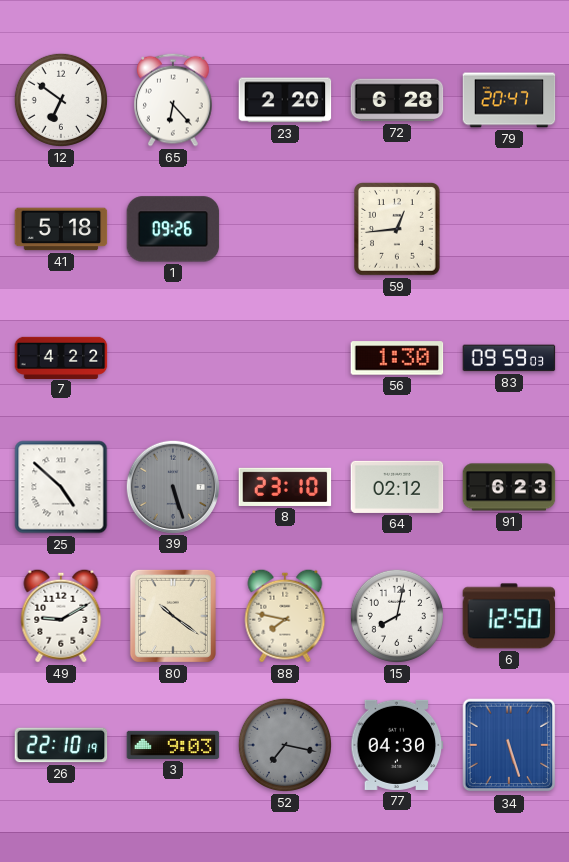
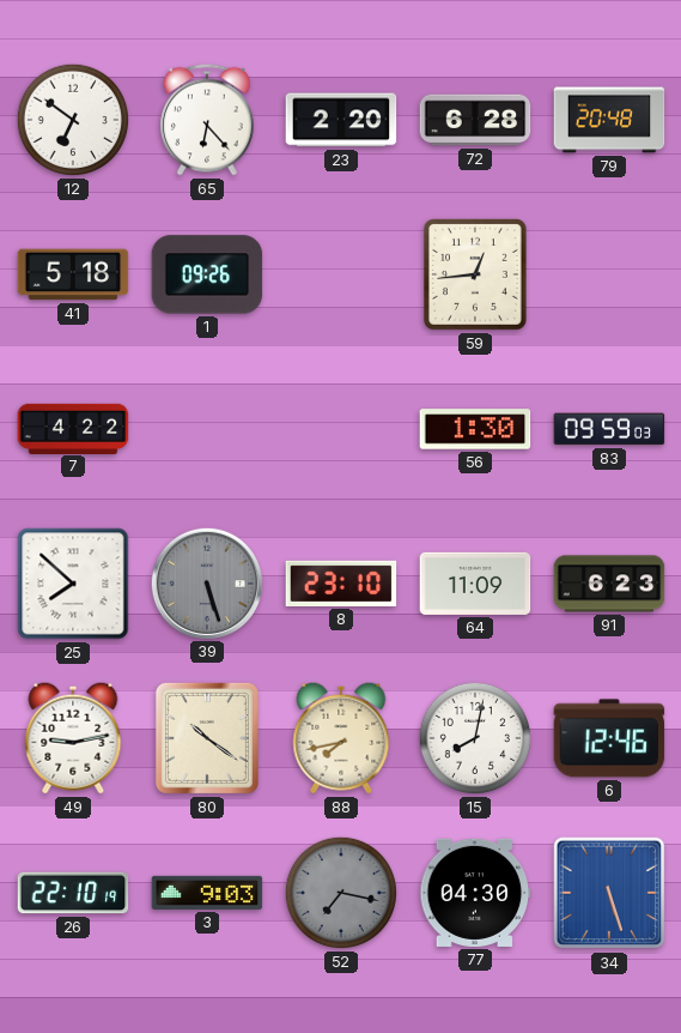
79: 20:47 -> 20:48
25: 4:52 -> 7:52
64: 02:12 -> 11:09
49: 9:10 -> 9:13
88: 7:47 -> 7:43
6: 12:50 -> 12:46
